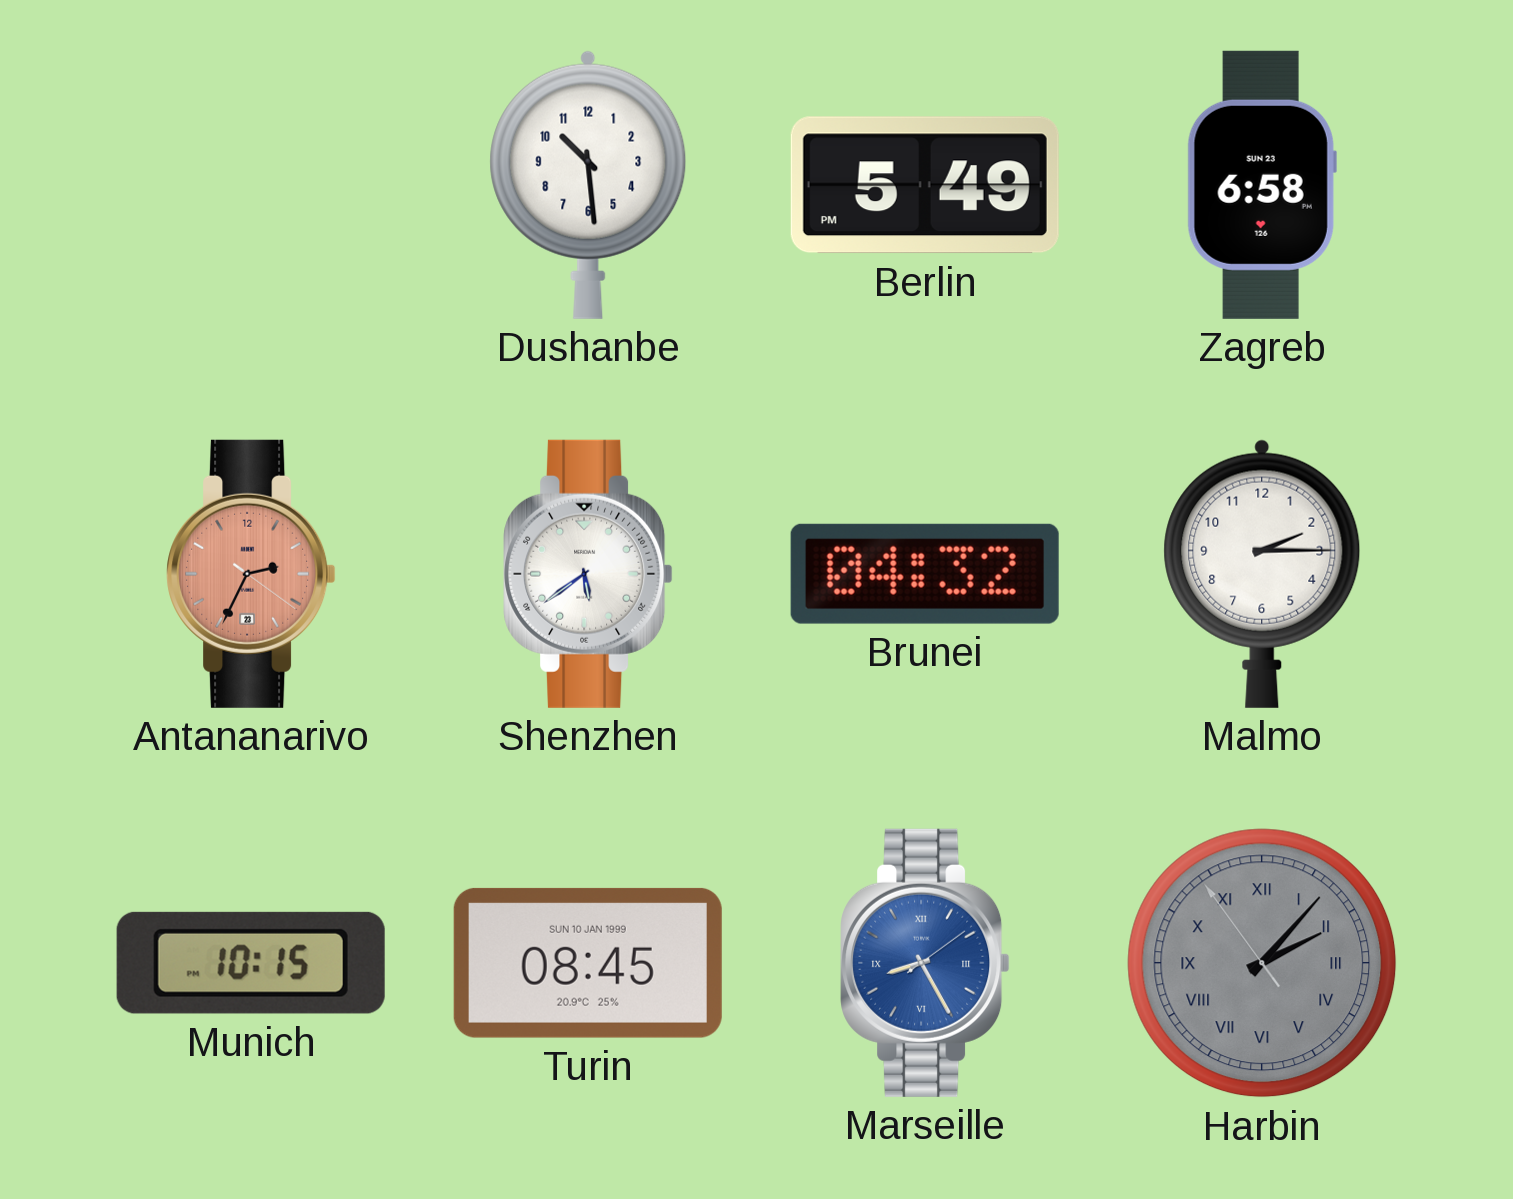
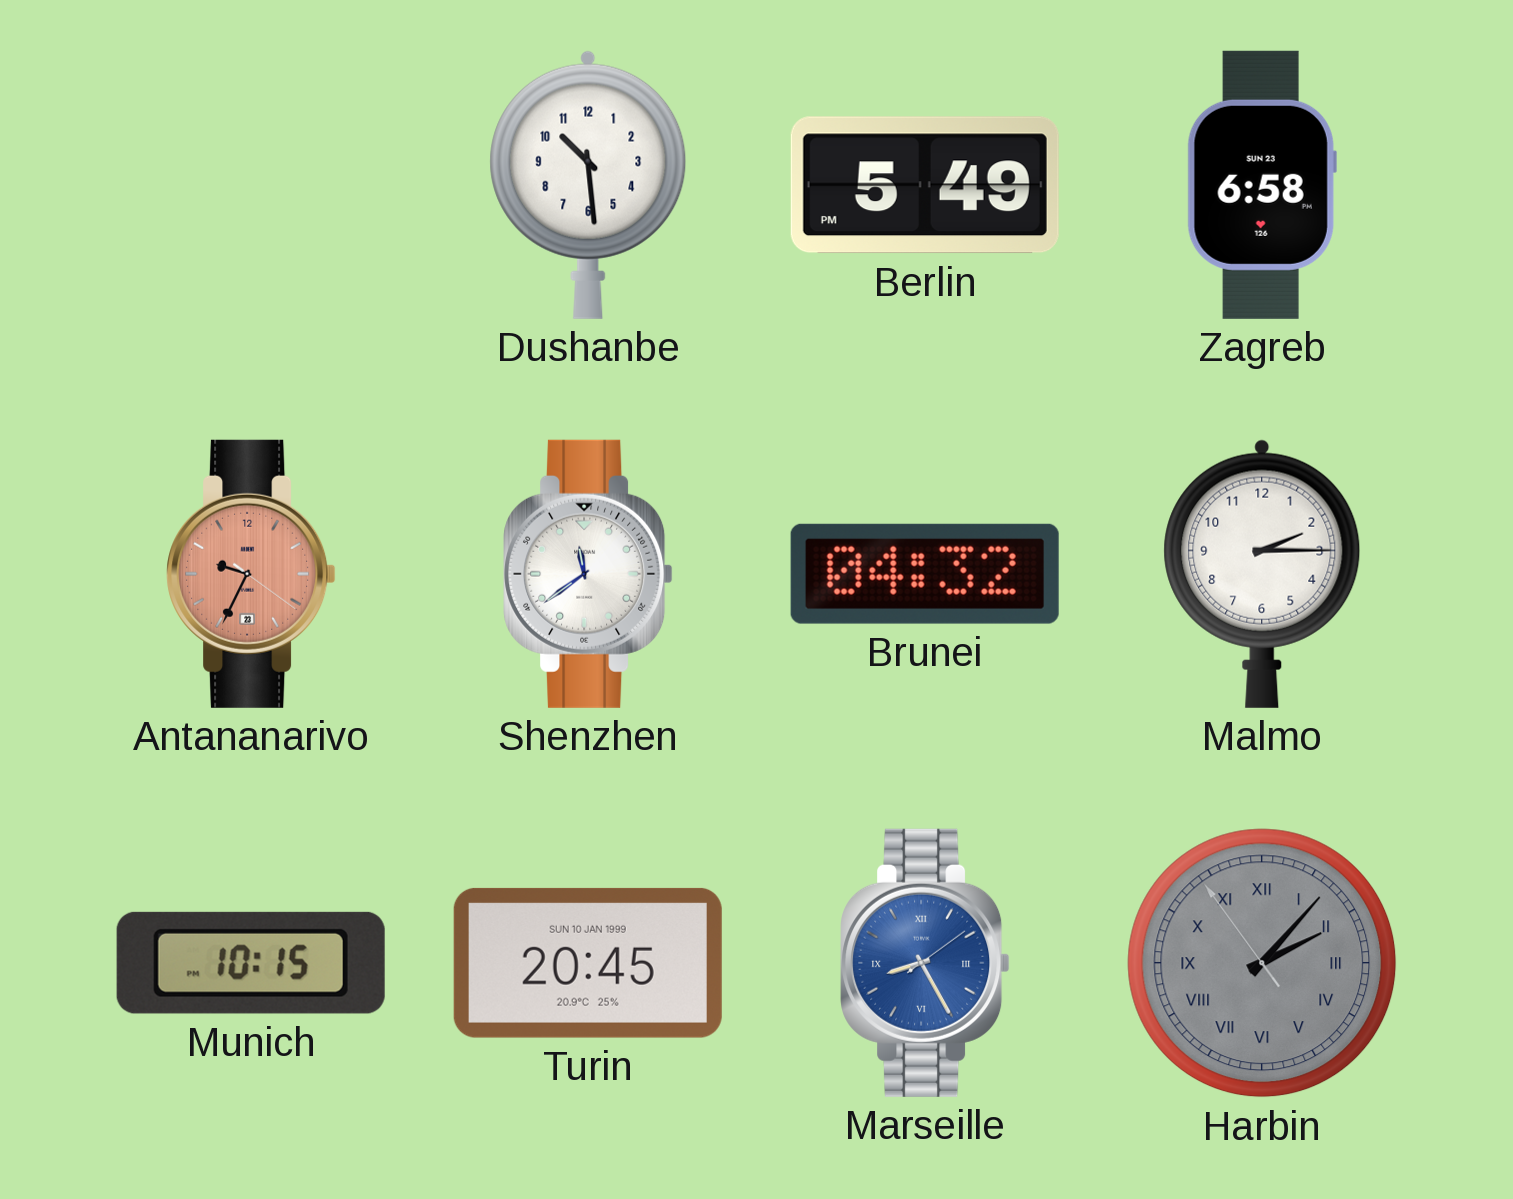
Antananarivo: 2:34 -> 9:34
Shenzhen: 5:39 -> 11:39
Turin: 08:45 -> 20:45
